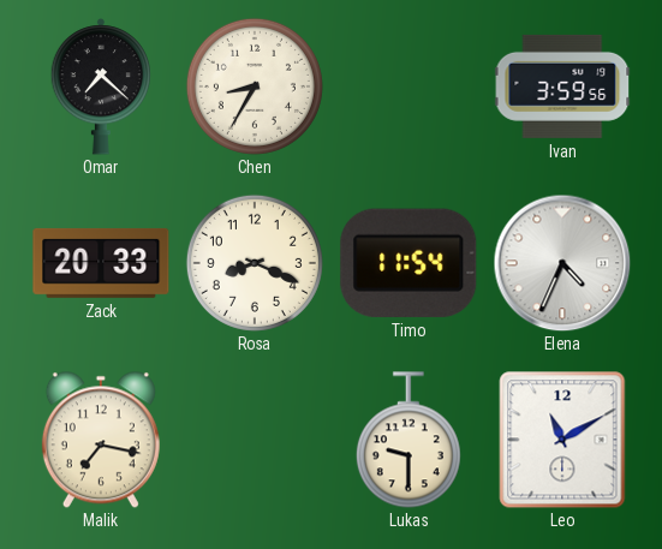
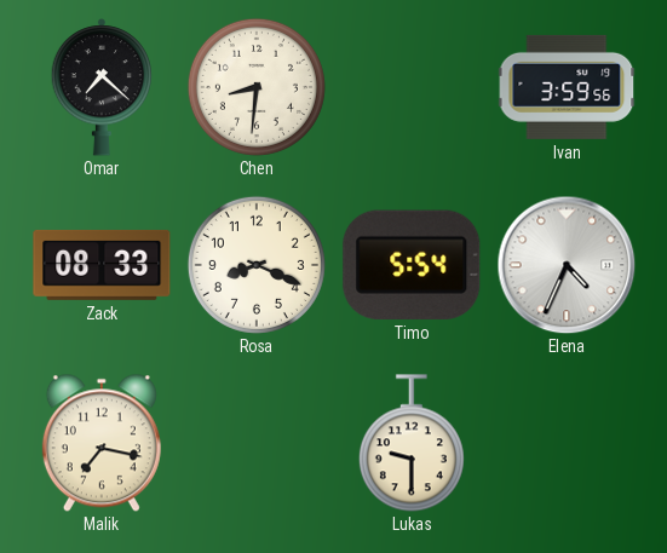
Chen: 8:35 -> 8:31
Zack: 20:33 -> 08:33
Timo: 11:54 -> 5:54
Leo: 11:10 -> none
